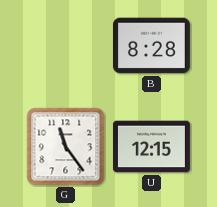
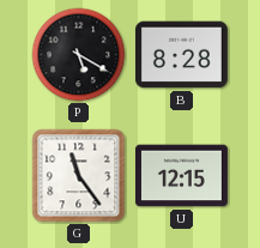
P: none -> 5:20
